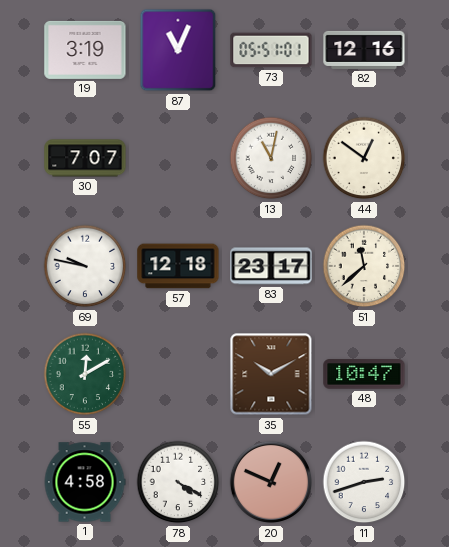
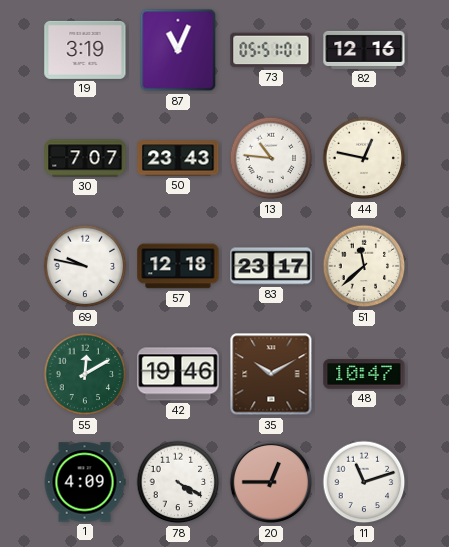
50: none -> 23:43
13: 11:02 -> 10:46
44: 12:51 -> 12:47
42: none -> 19:46
1: 4:58 -> 4:09
20: 12:49 -> 12:45
11: 2:42 -> 11:12
